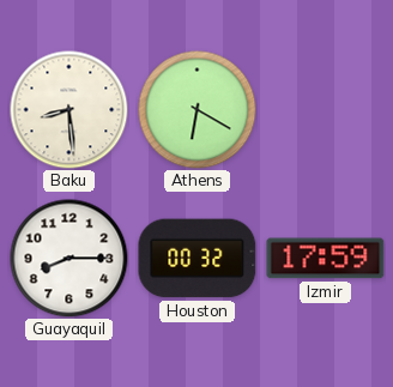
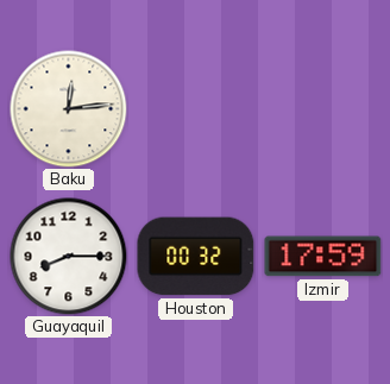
Baku: 8:29 -> 12:14
Athens: 6:20 -> none
